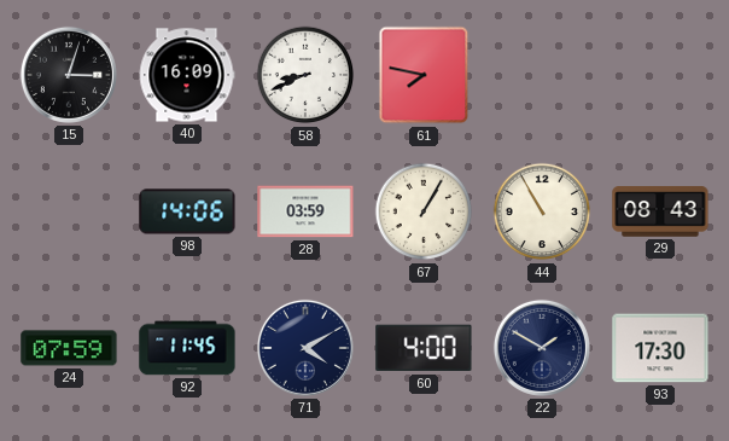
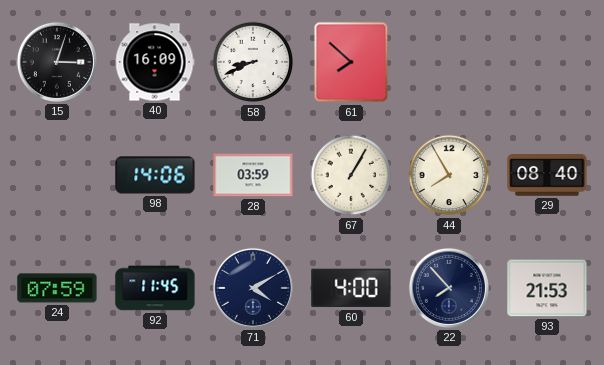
61: 7:47 -> 7:52
44: 10:55 -> 7:55
29: 08:43 -> 08:40
22: 1:50 -> 7:53
93: 17:30 -> 21:53
